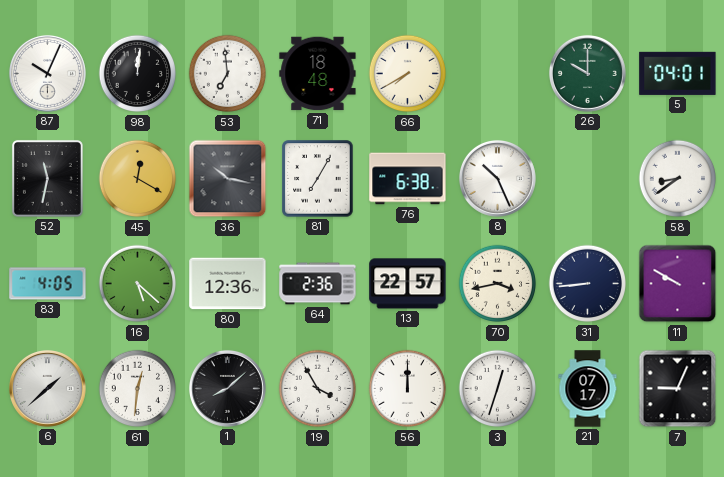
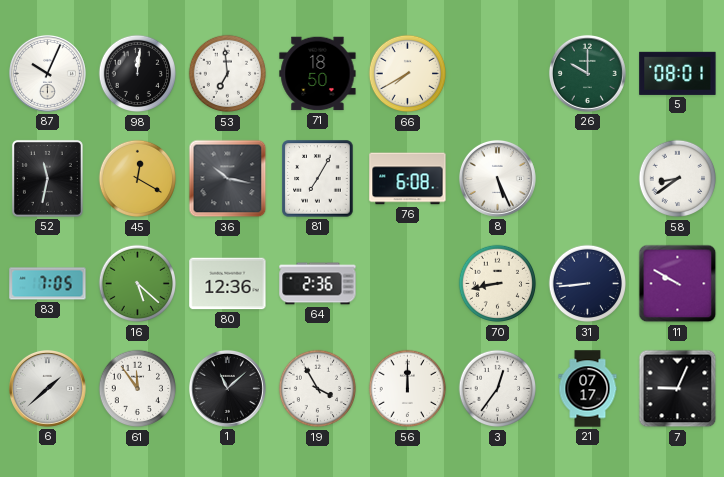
71: 18:48 -> 18:50
5: 04:01 -> 08:01
76: 6:38 -> 6:08
8: 10:26 -> 5:26
83: 4:05 -> 7:05
13: 22:57 -> none
70: 3:43 -> 8:43
61: 12:31 -> 11:54
1: 8:08 -> 11:08
3: 12:33 -> 12:36
